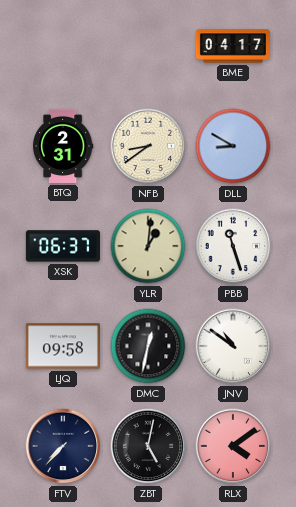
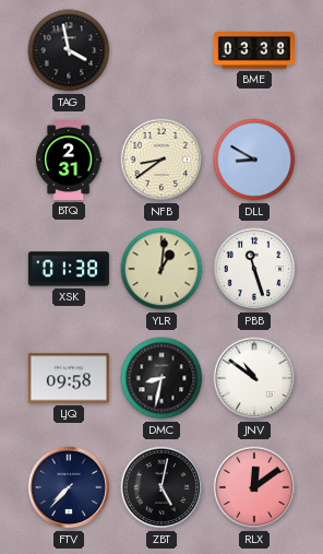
TAG: none -> 3:58
BME: 04:17 -> 03:38
XSK: 06:37 -> 01:38
DMC: 12:32 -> 8:32
RLX: 4:09 -> 12:09
